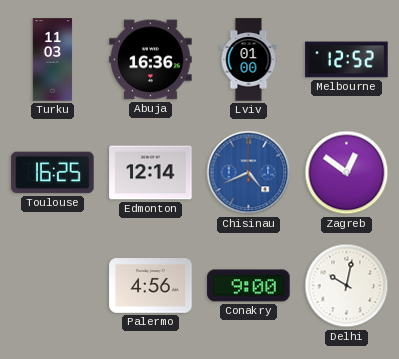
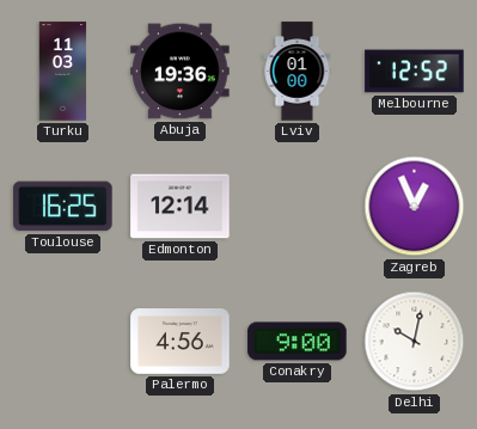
Abuja: 16:36 -> 19:36
Chisinau: 4:41 -> none
Zagreb: 12:51 -> 12:56
